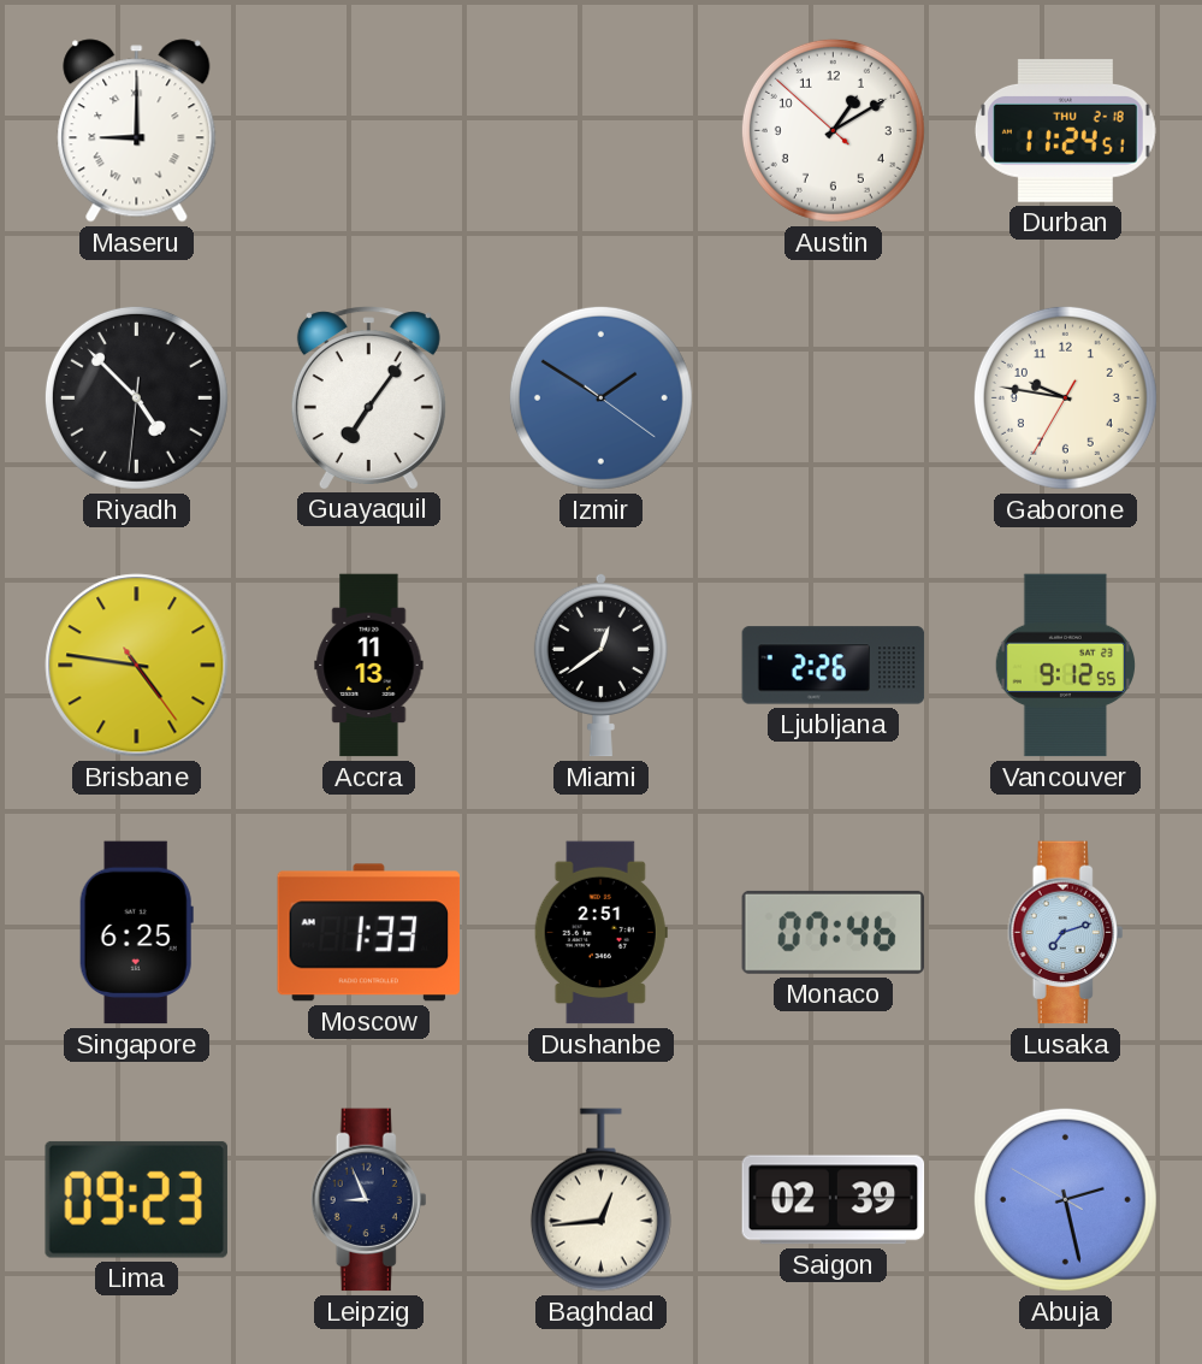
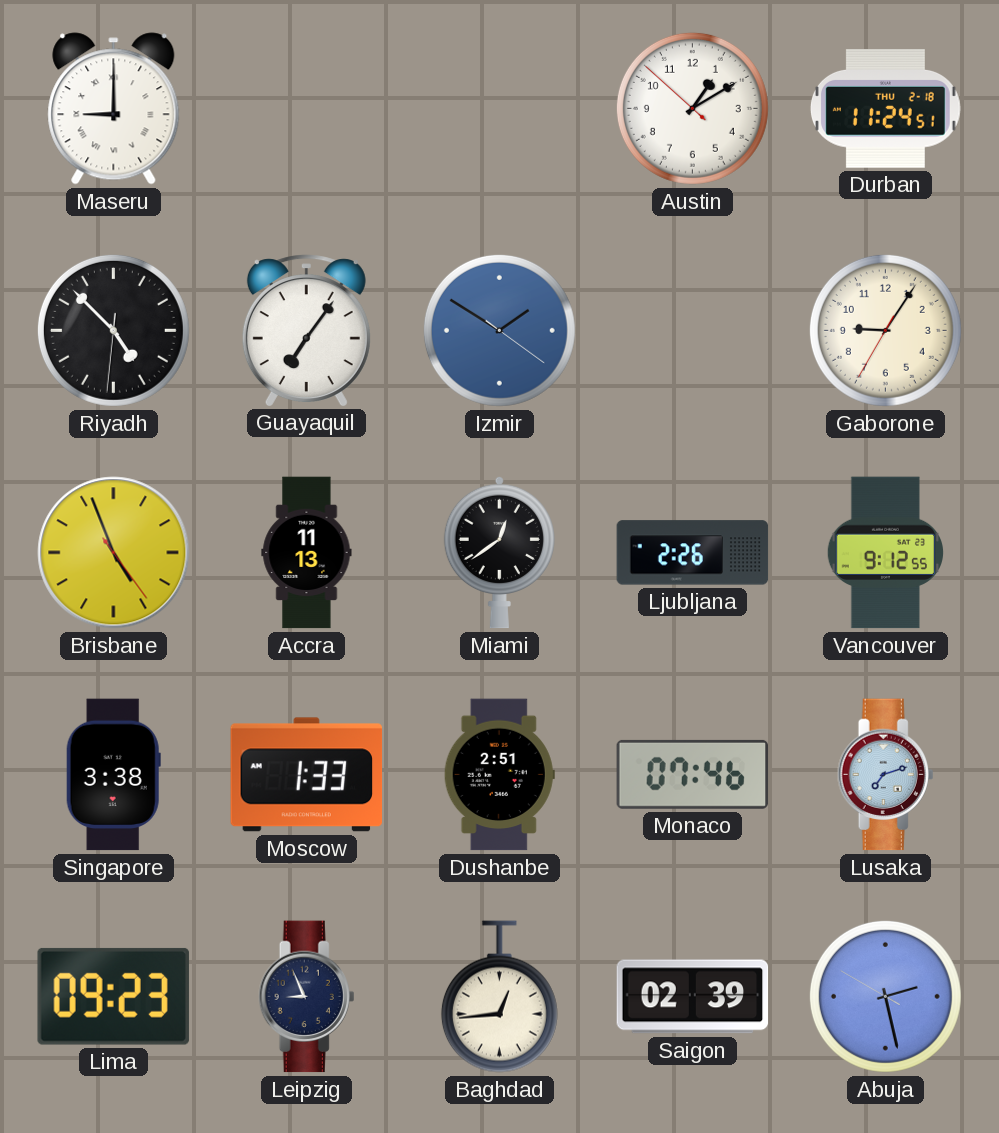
Gaborone: 9:46 -> 9:05
Brisbane: 4:46 -> 4:56
Singapore: 6:25 -> 3:38
